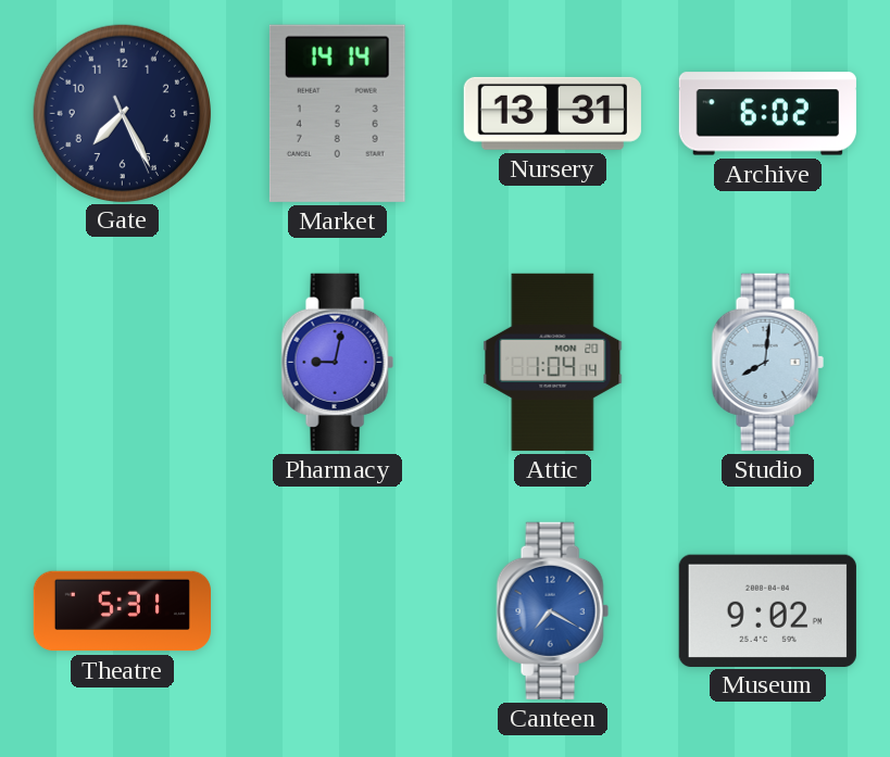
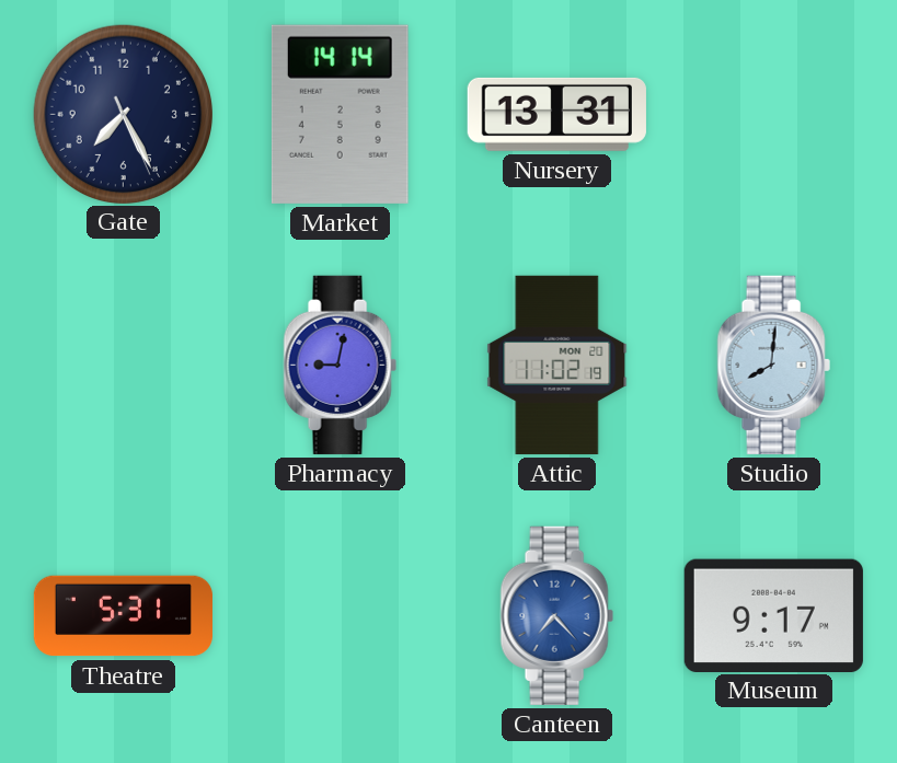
Archive: 6:02 -> none
Attic: 1:04 -> 11:02
Canteen: 7:20 -> 7:23
Museum: 9:02 -> 9:17
